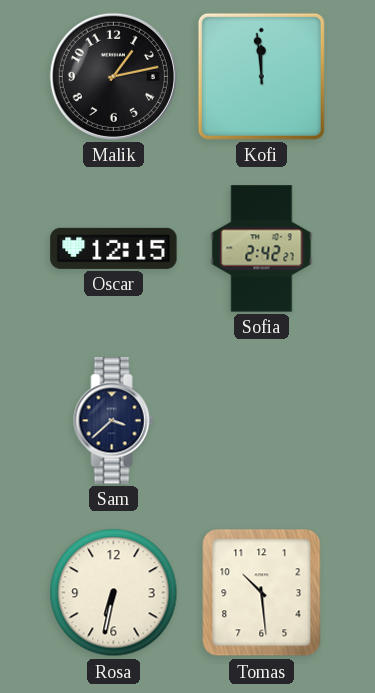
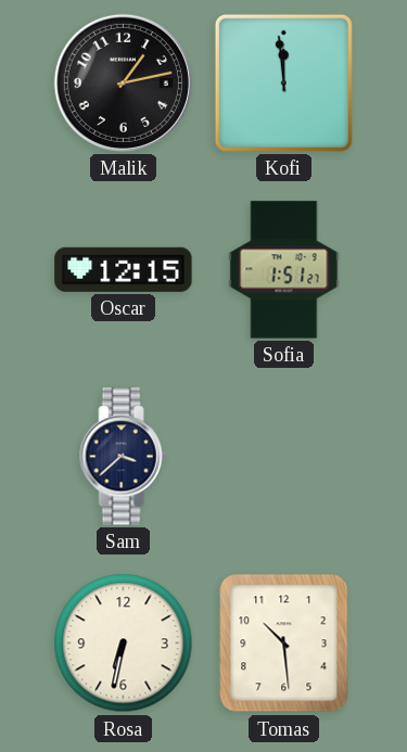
Sofia: 2:42 -> 1:51
